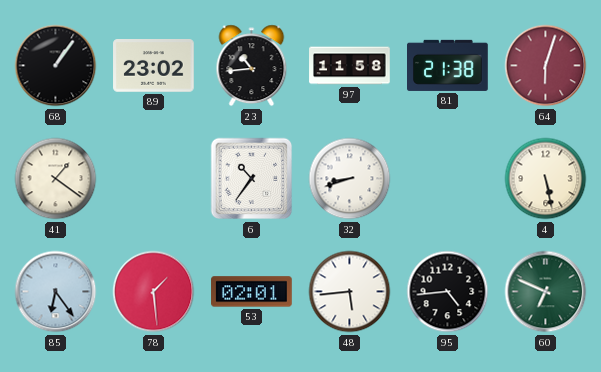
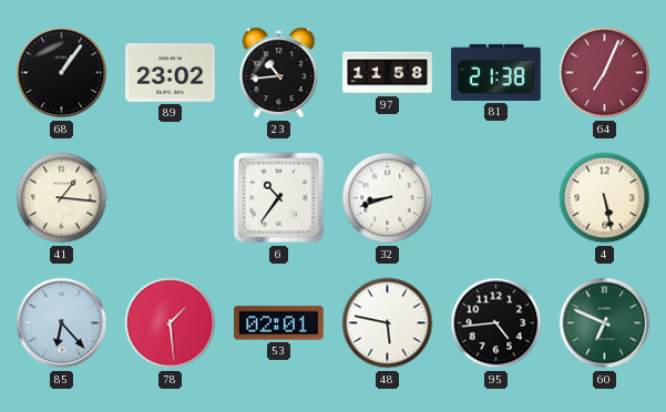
64: 6:03 -> 7:04
41: 1:21 -> 1:16
85: 6:24 -> 6:23
48: 5:44 -> 5:47
